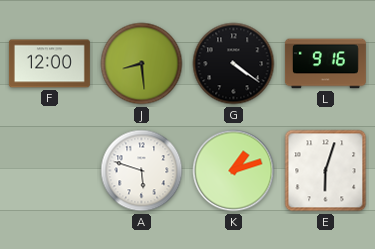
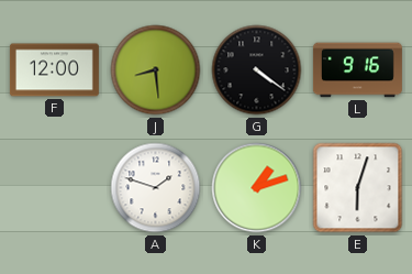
A: 5:48 -> 1:48
